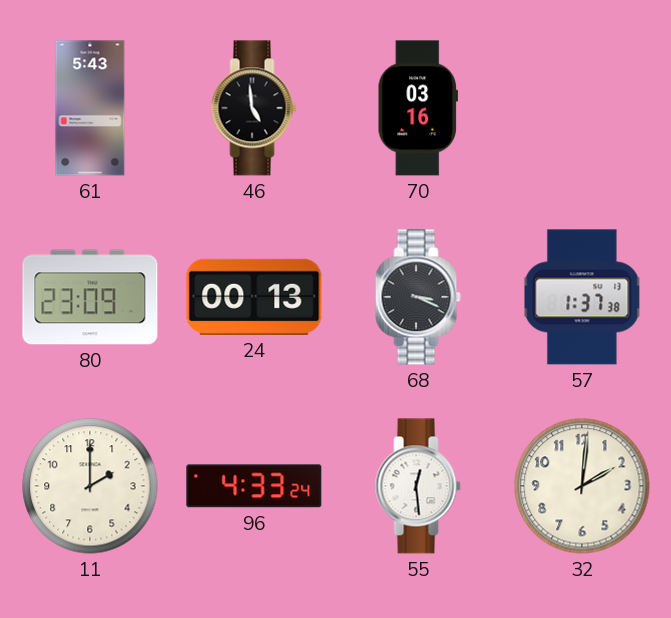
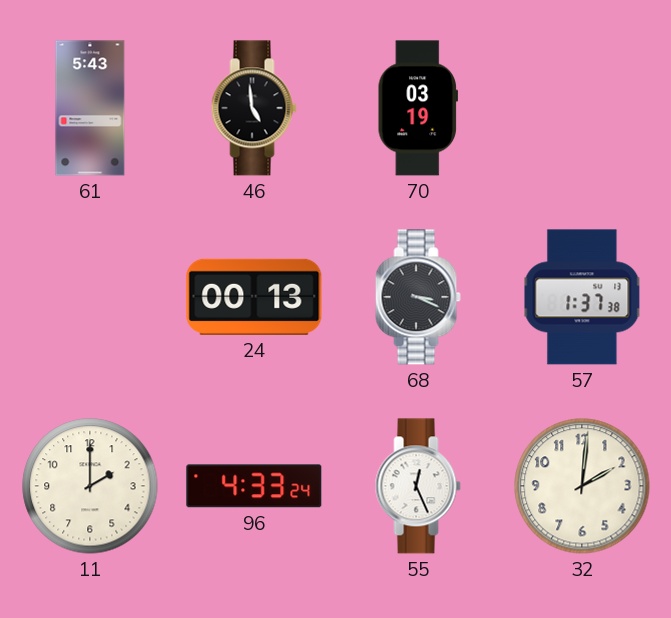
70: 03:16 -> 03:19
80: 23:09 -> none
55: 12:29 -> 12:26
